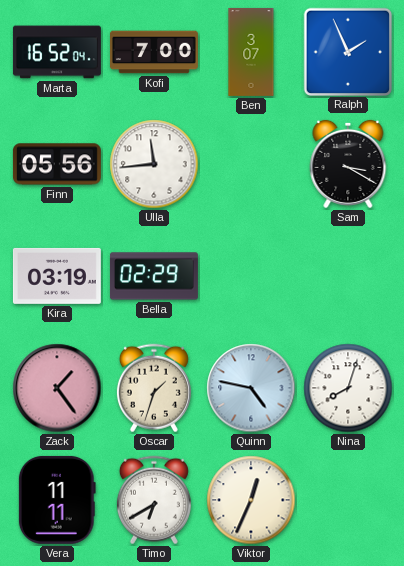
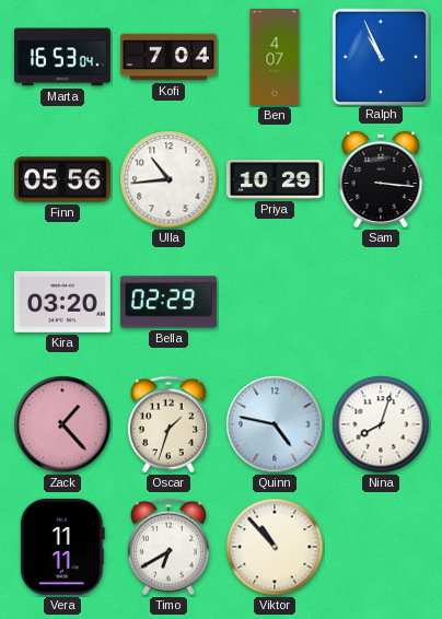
Marta: 16:52 -> 16:53
Kofi: 7:00 -> 7:04
Ben: 3:07 -> 4:07
Ralph: 1:56 -> 10:56
Ulla: 11:44 -> 10:44
Priya: none -> 10:29
Sam: 3:20 -> 3:16
Kira: 03:19 -> 03:20
Zack: 1:24 -> 1:23
Viktor: 12:34 -> 10:53
